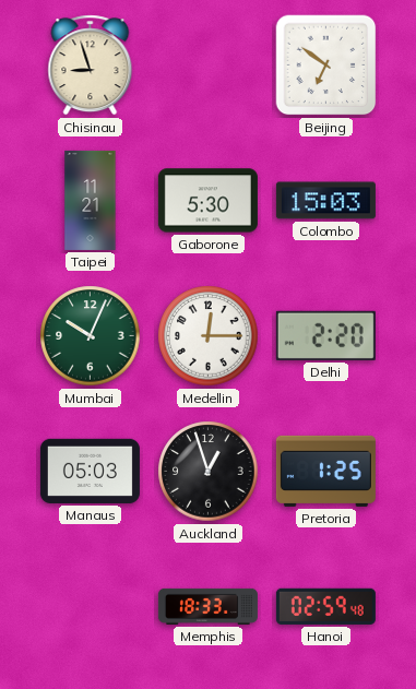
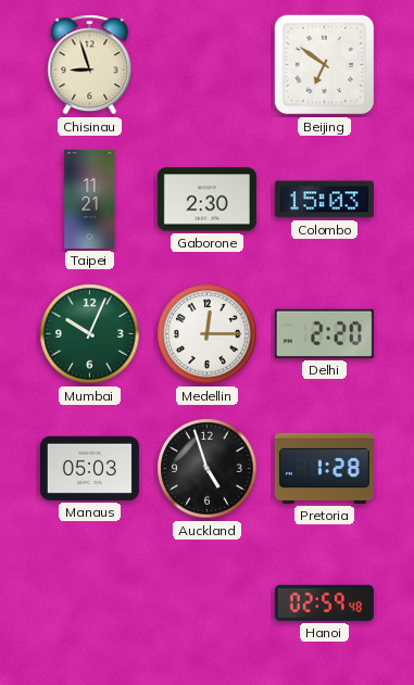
Gaborone: 5:30 -> 2:30
Auckland: 12:57 -> 4:57
Pretoria: 1:25 -> 1:28
Memphis: 18:33 -> none
